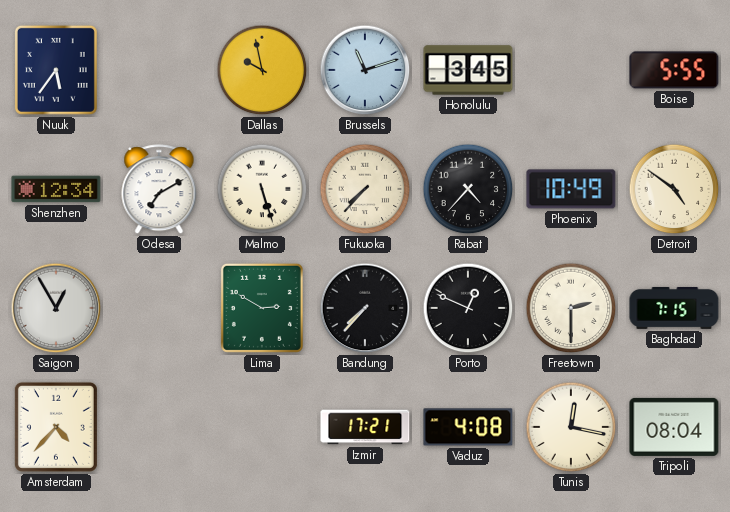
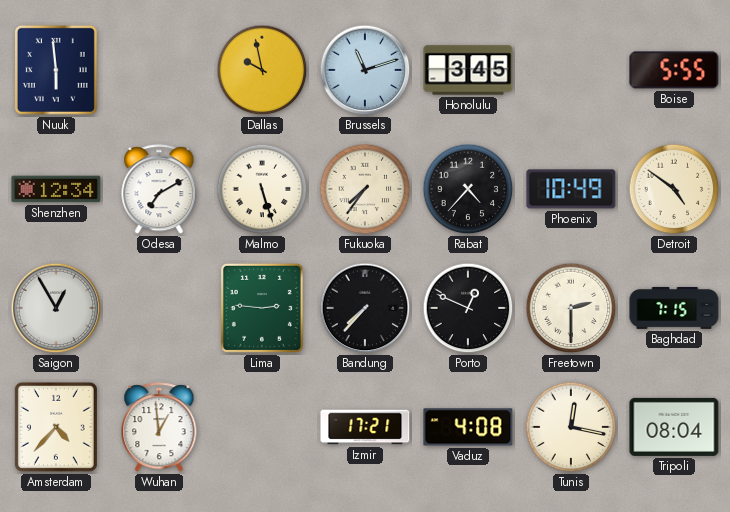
Nuuk: 5:36 -> 5:59
Fukuoka: 7:37 -> 7:36
Lima: 2:50 -> 2:46
Wuhan: none -> 12:59
